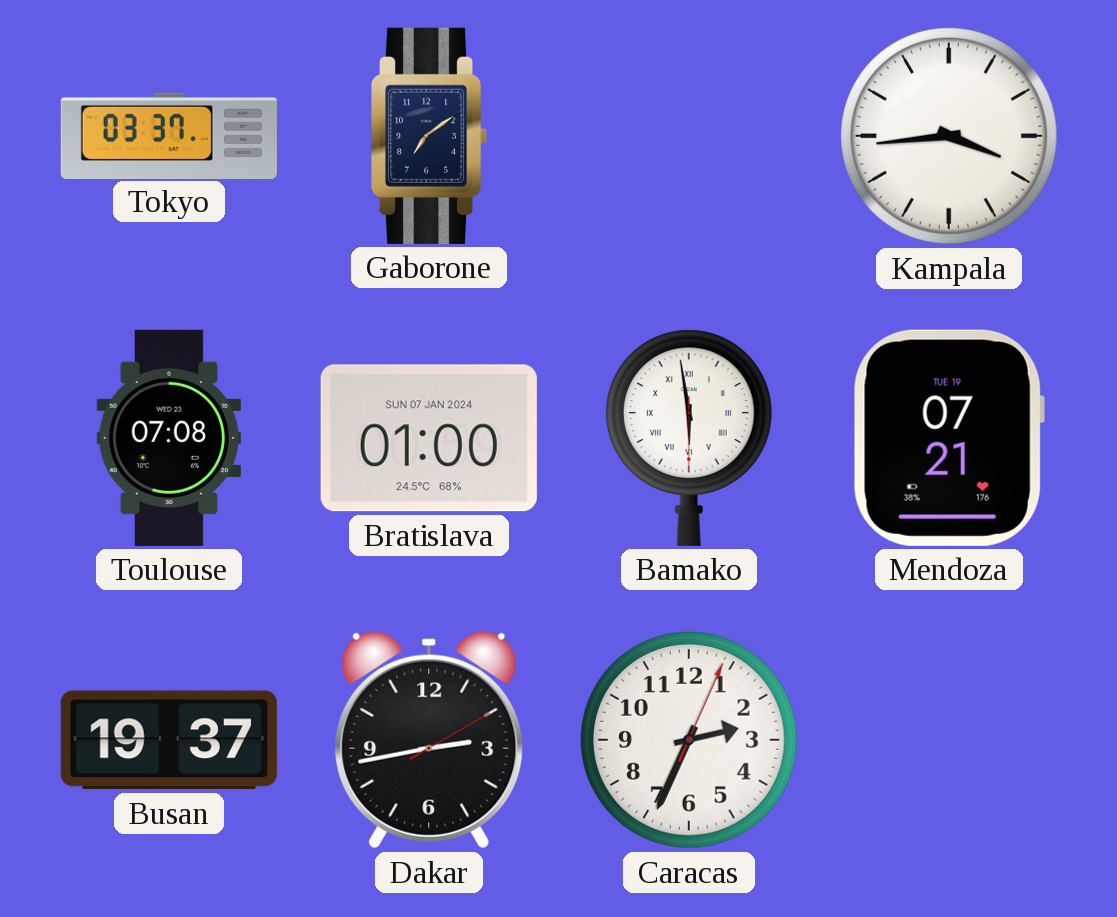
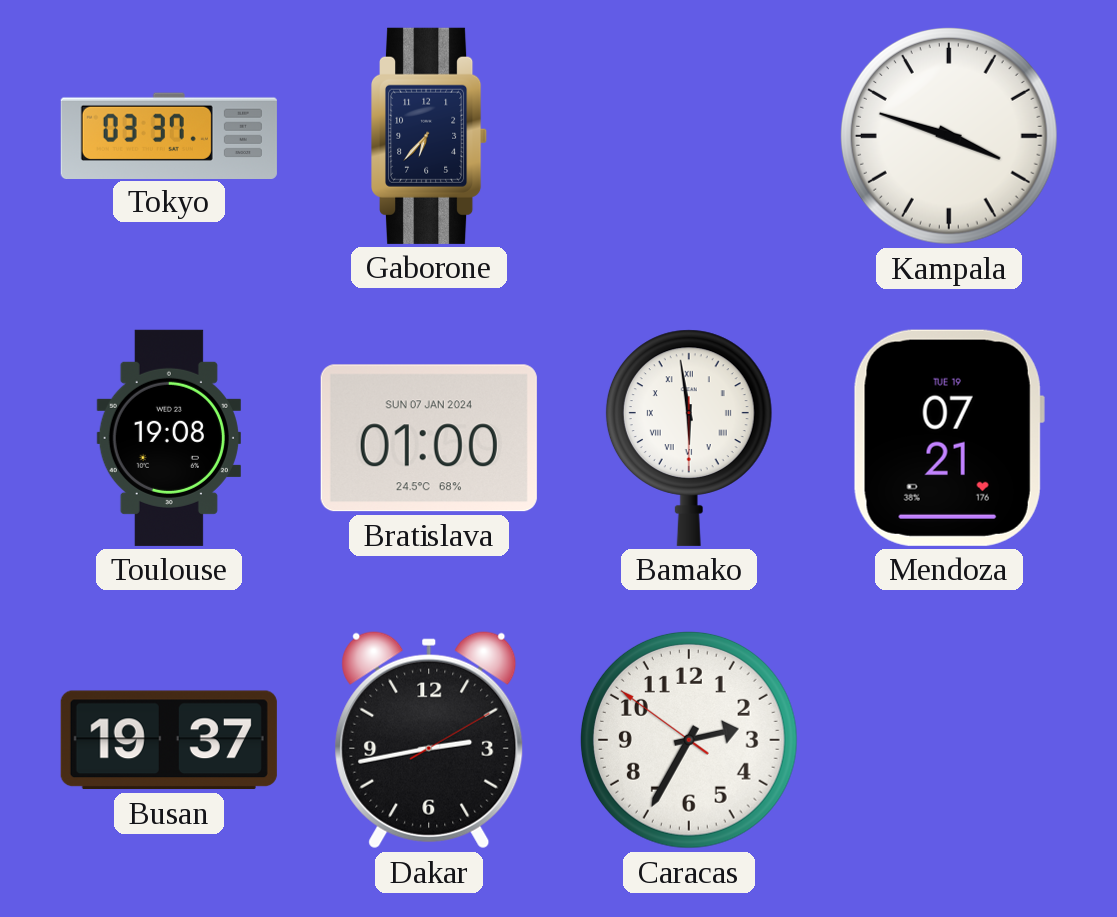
Gaborone: 7:09 -> 6:37
Kampala: 3:44 -> 3:48
Toulouse: 07:08 -> 19:08
Caracas: 2:34:04 -> 2:34:51
